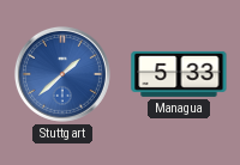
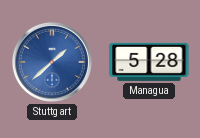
Managua: 5:33 -> 5:28
